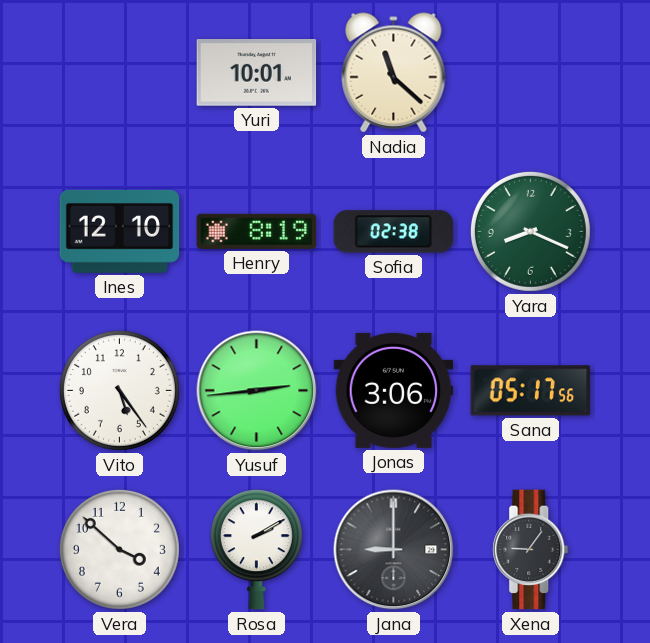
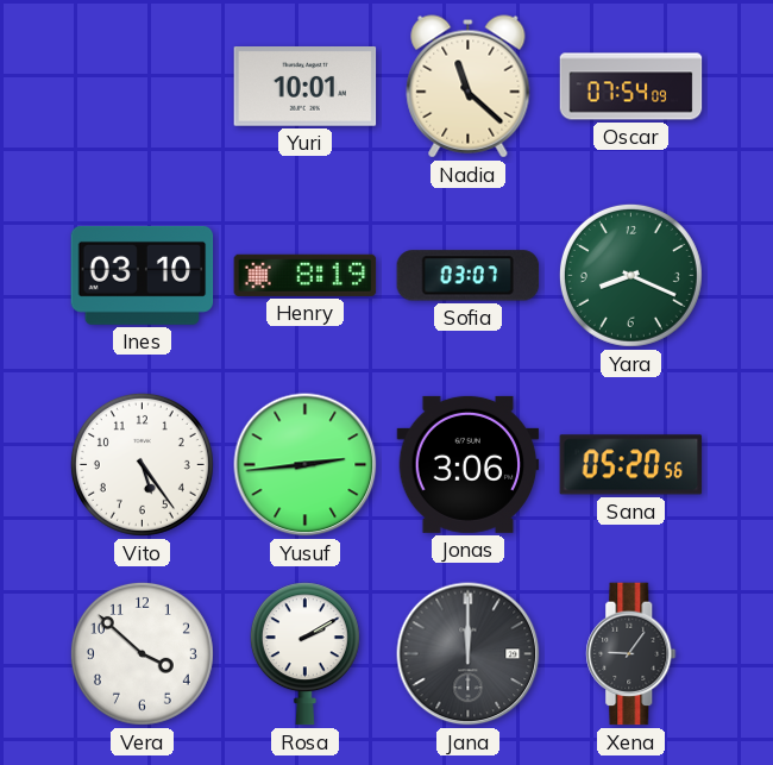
Oscar: none -> 07:54
Ines: 12:10 -> 03:10
Sofia: 02:38 -> 03:07
Sana: 05:17 -> 05:20
Jana: 9:00 -> 12:00
